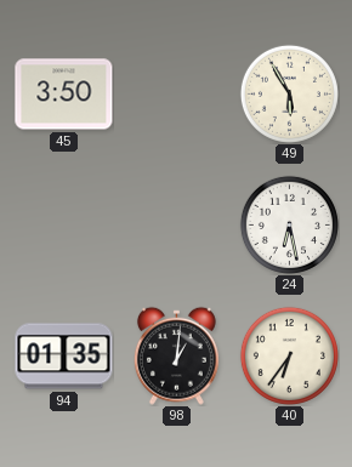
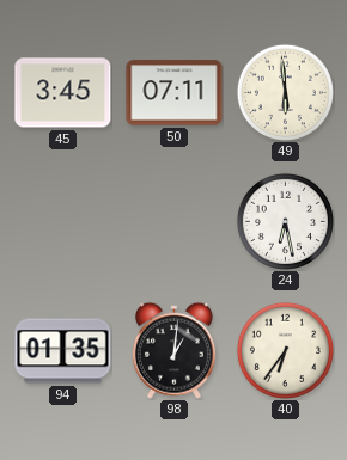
45: 3:50 -> 3:45
50: none -> 07:11
49: 5:55 -> 5:59
